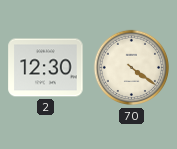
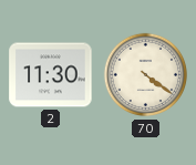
2: 12:30 -> 11:30
